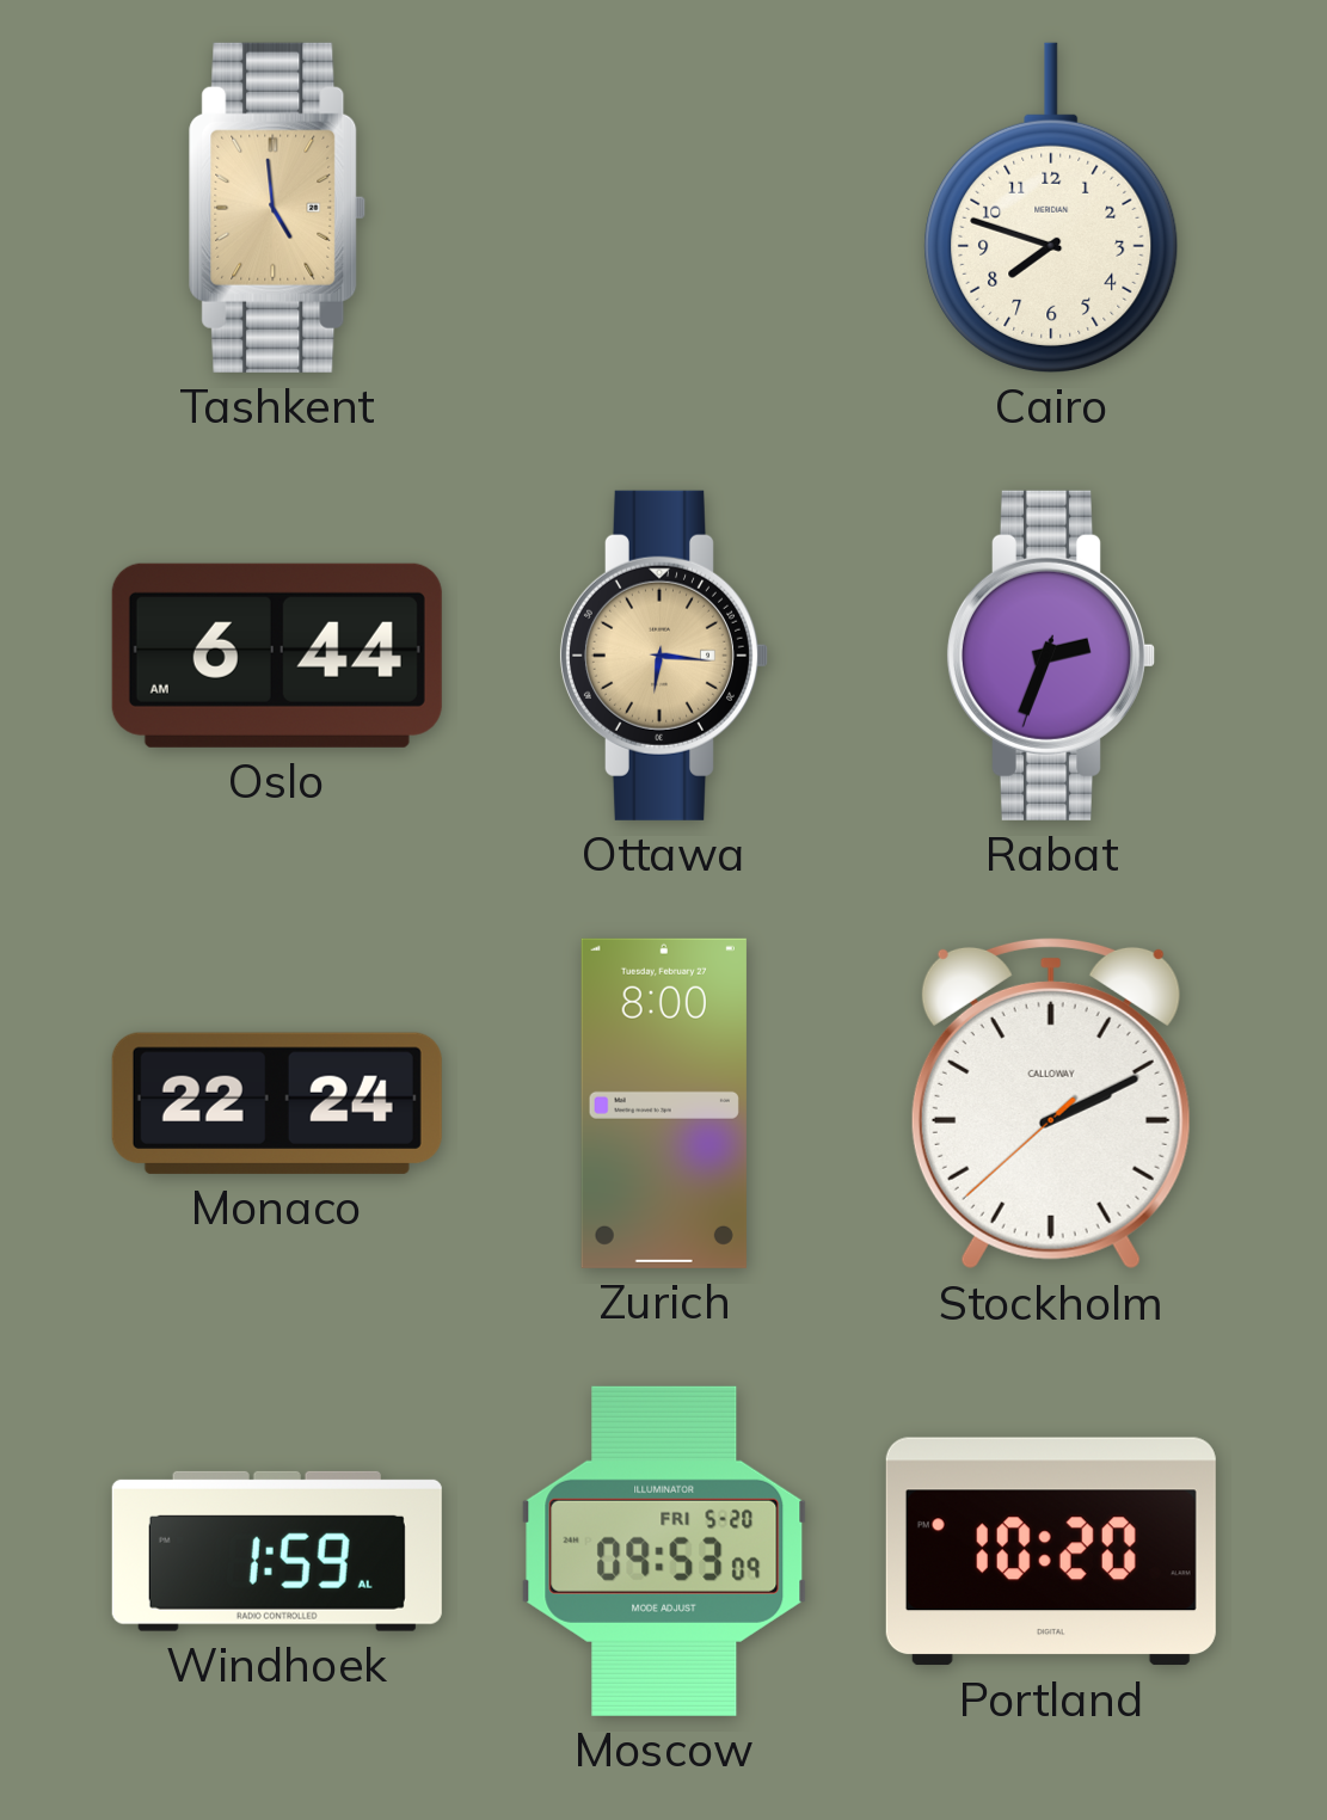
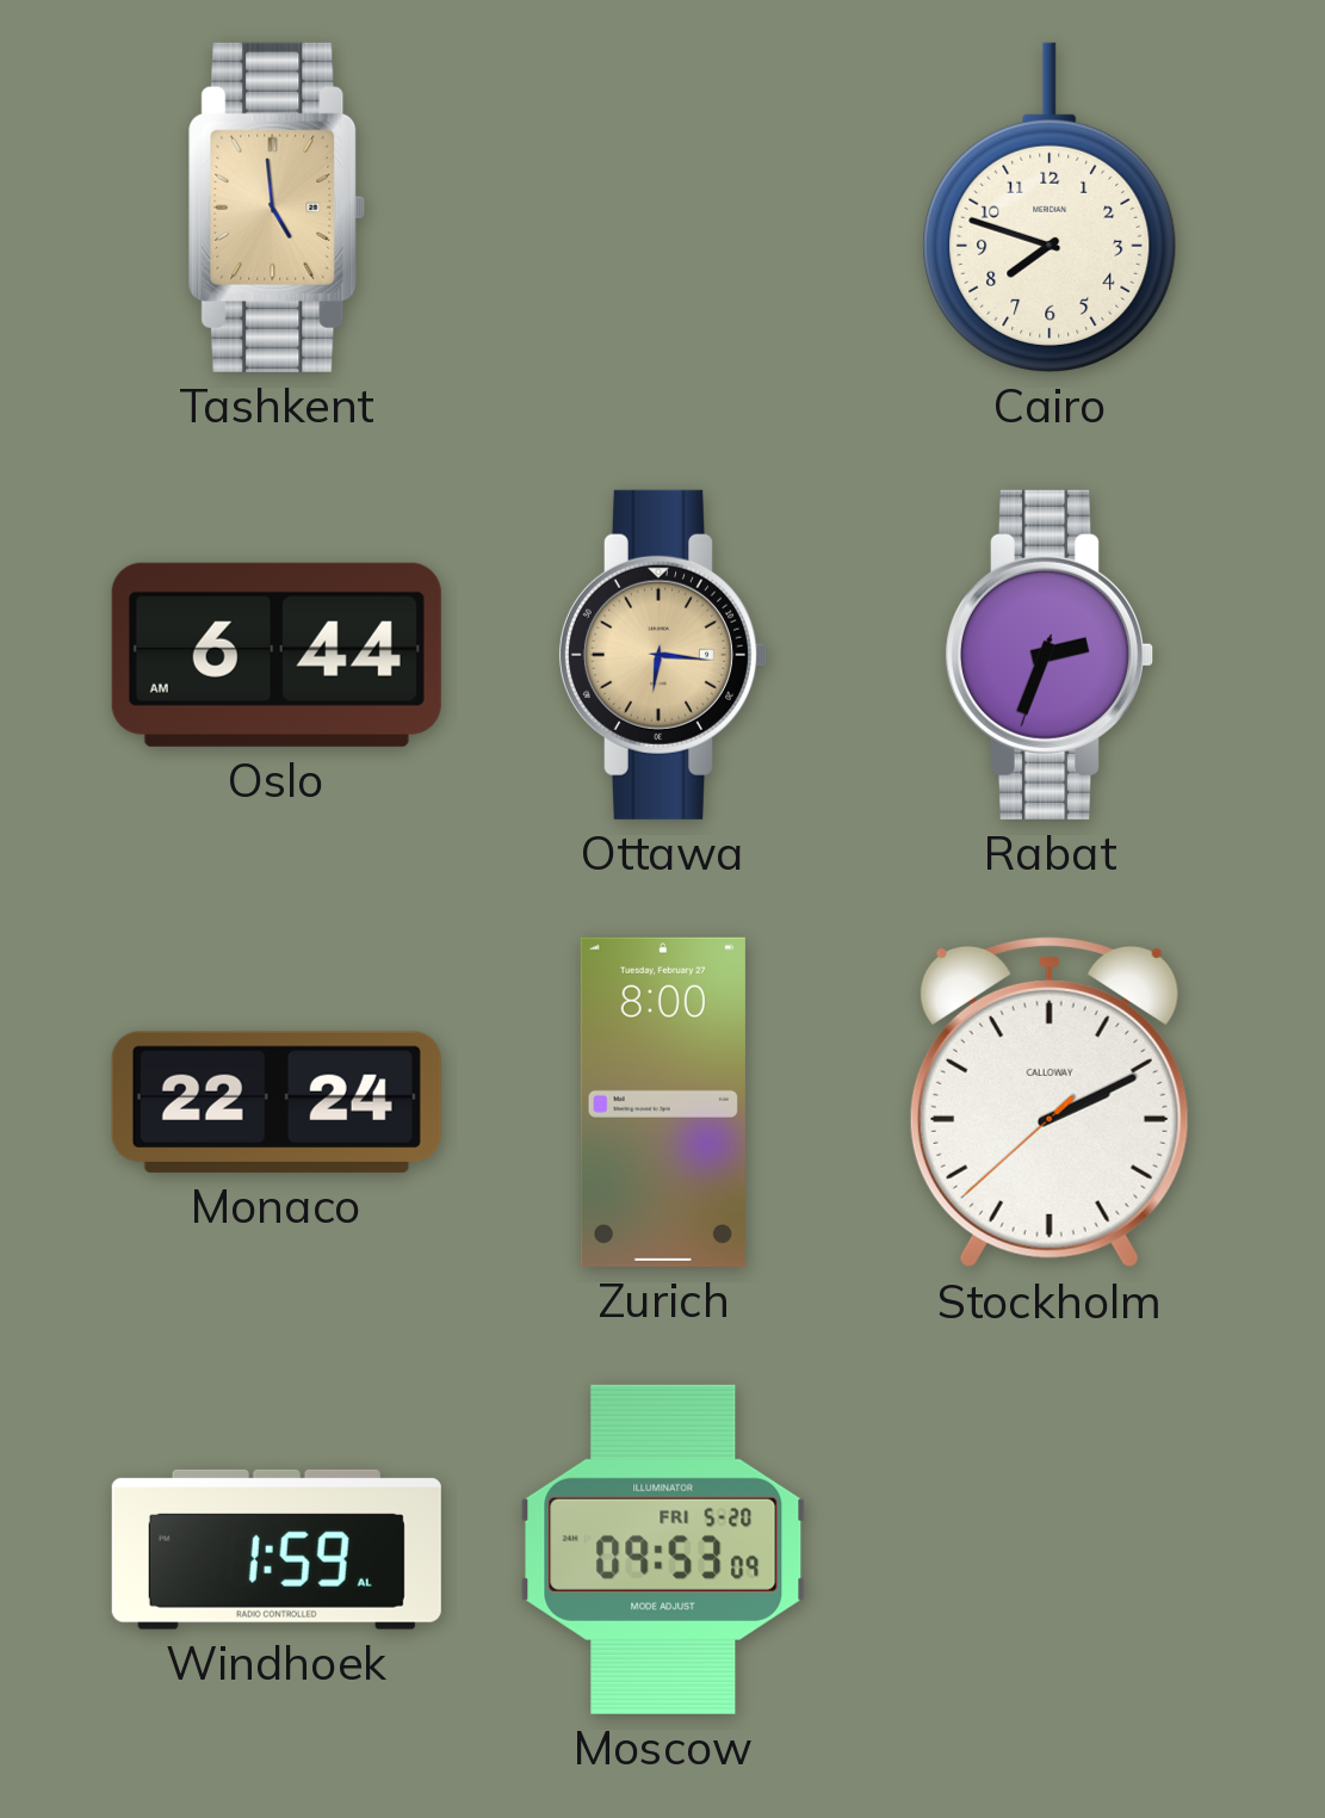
Portland: 10:20 -> none
